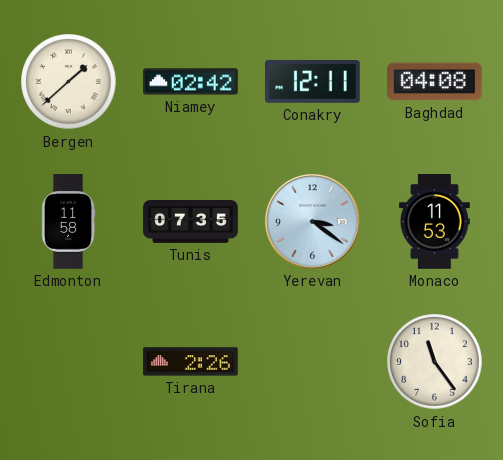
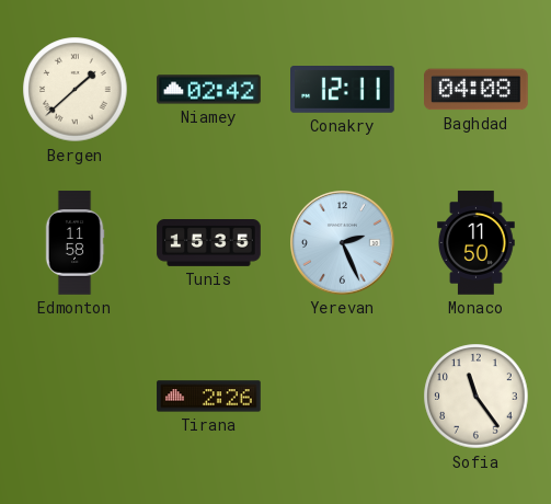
Tunis: 07:35 -> 15:35
Yerevan: 3:21 -> 2:26
Monaco: 11:53 -> 11:50
